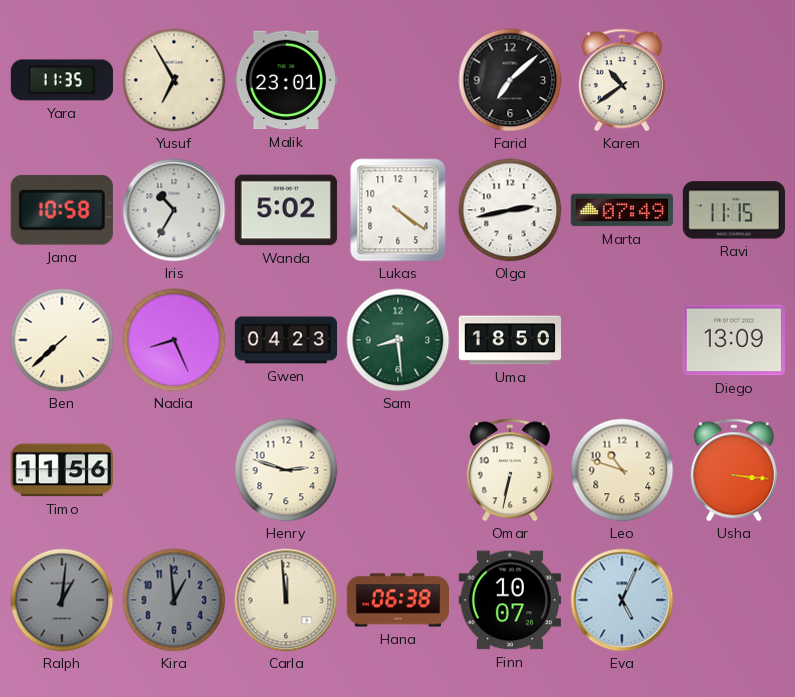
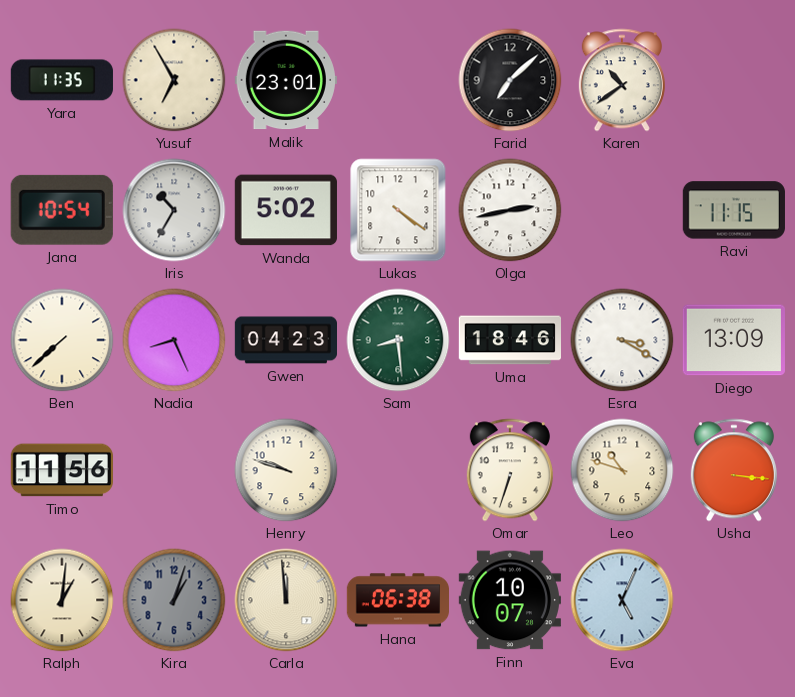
Jana: 10:58 -> 10:54
Marta: 07:49 -> none
Uma: 18:50 -> 18:46
Esra: none -> 3:20
Henry: 2:48 -> 9:48
Omar: 6:32 -> 6:33
Ralph dial: grey -> cream
Kira: 12:59 -> 1:03
